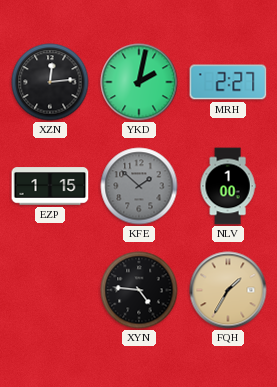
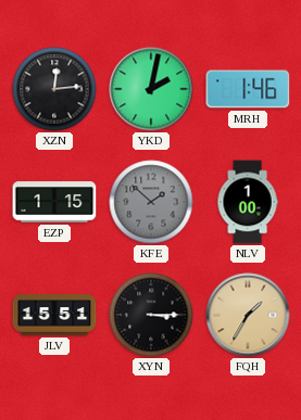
MRH: 2:27 -> 1:46
JLV: none -> 15:51
XYN: 4:46 -> 3:15
